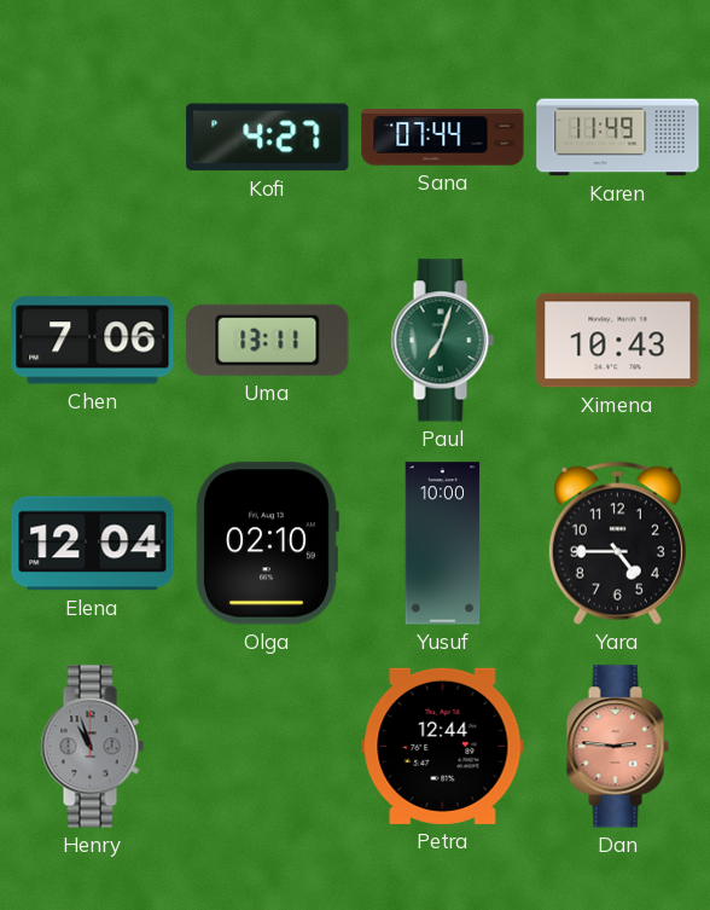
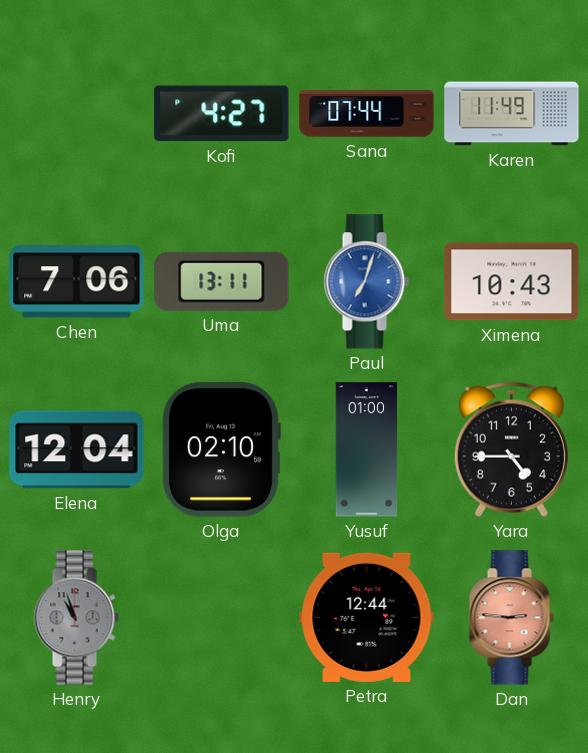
Paul dial: green -> blue
Yusuf: 10:00 -> 01:00
